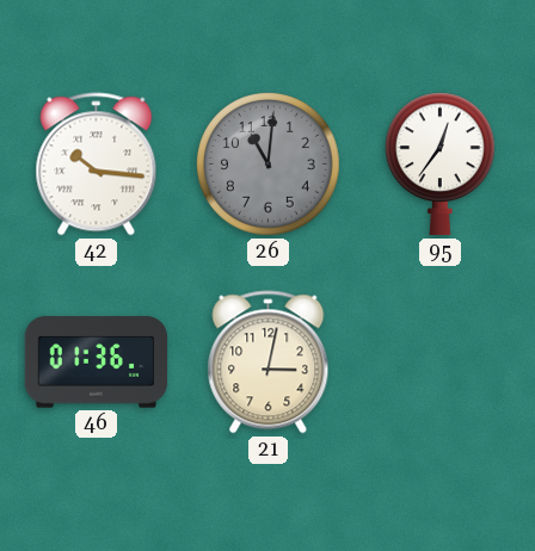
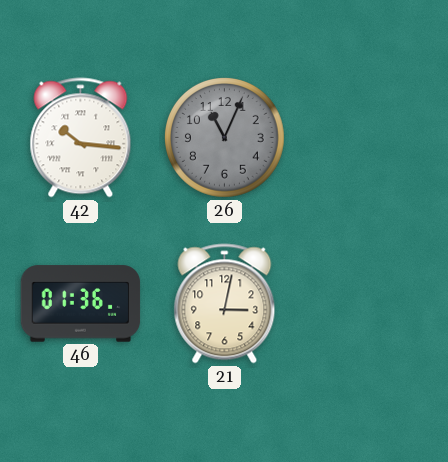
26: 11:01 -> 11:04
95: 12:36 -> none
